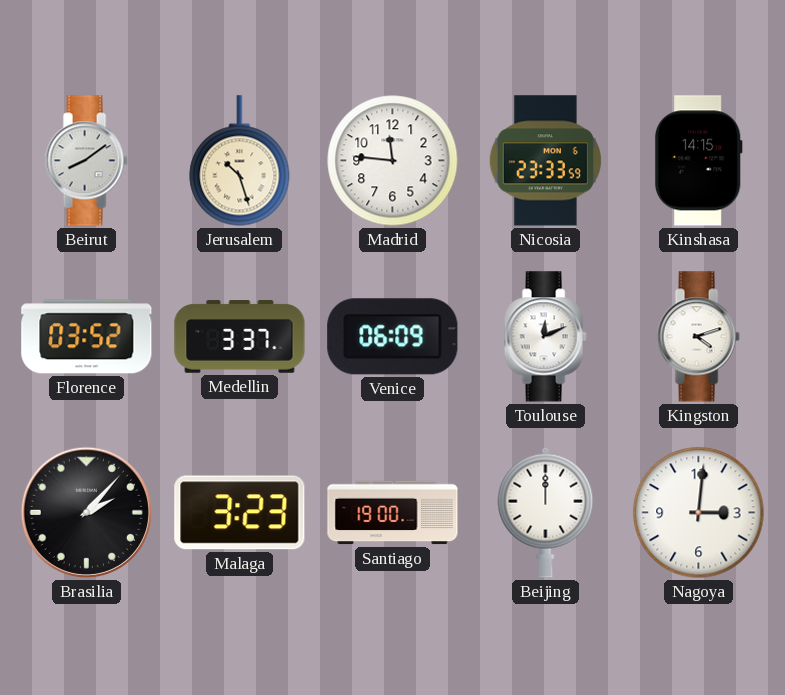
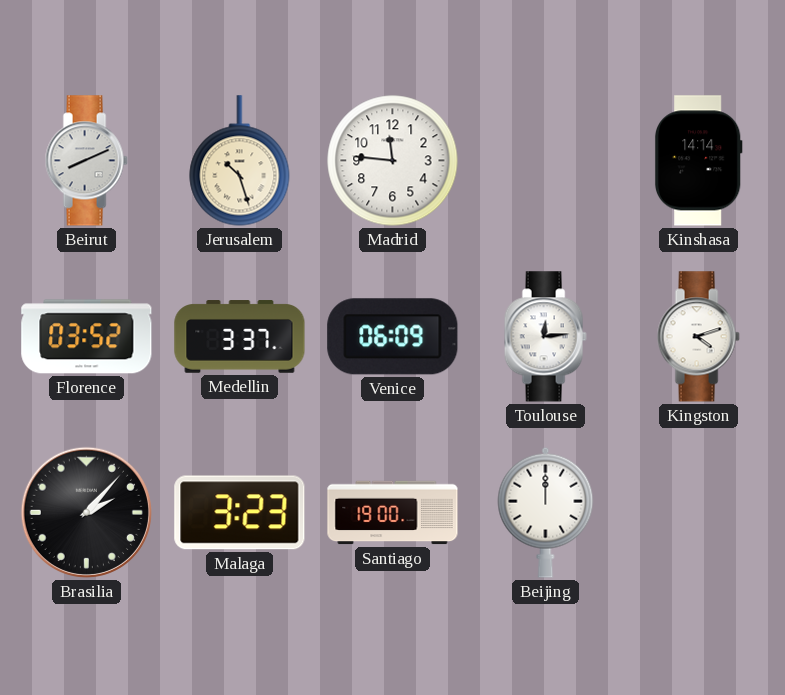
Beirut: 8:09 -> 8:11
Nicosia: 23:33 -> none
Kinshasa: 14:15 -> 14:14
Toulouse: 12:11 -> 12:14
Nagoya: 3:01 -> none
